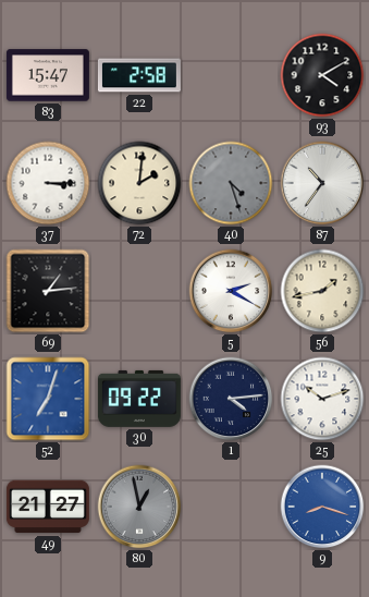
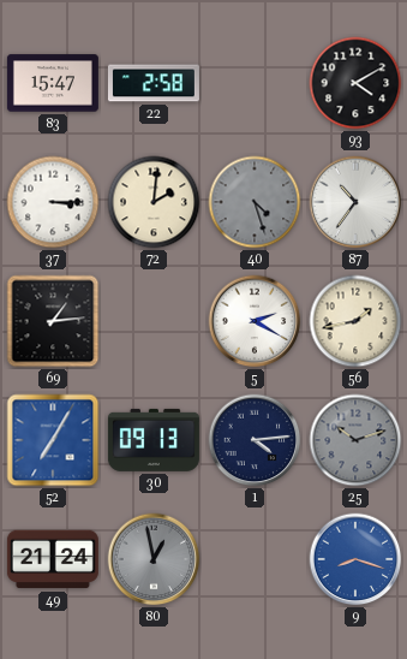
52: 7:03 -> 7:05
30: 09:22 -> 09:13
25 dial: white -> grey
49: 21:27 -> 21:24
